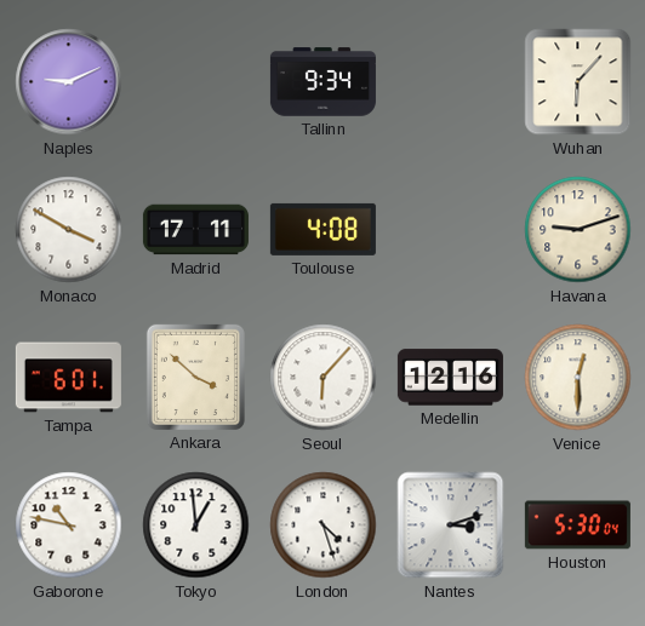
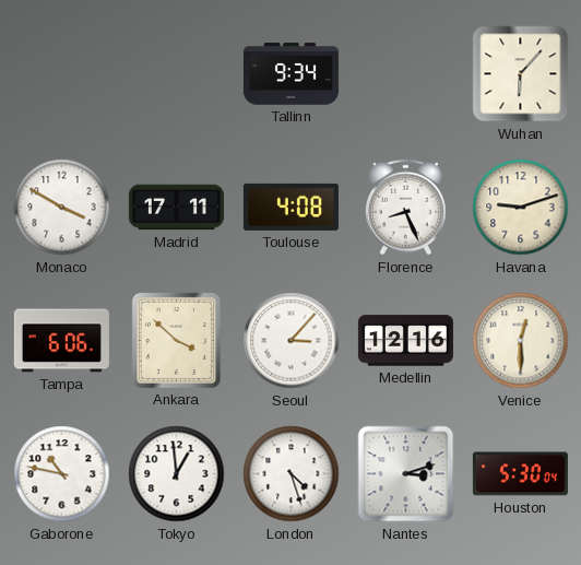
Naples: 9:11 -> none
Florence: none -> 8:26
Tampa: 6:01 -> 6:06
Seoul: 6:07 -> 3:07
